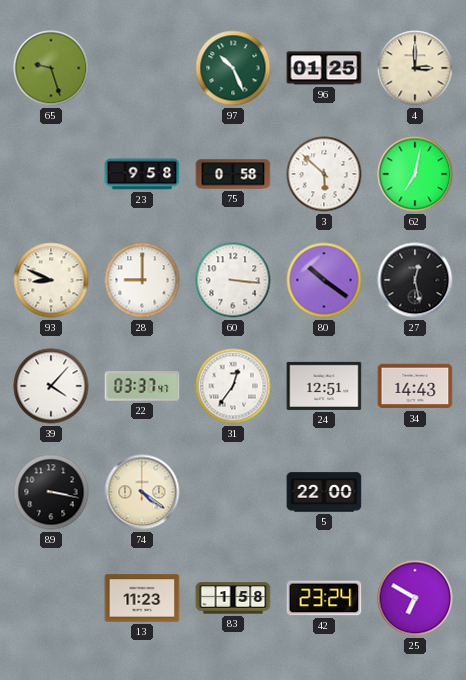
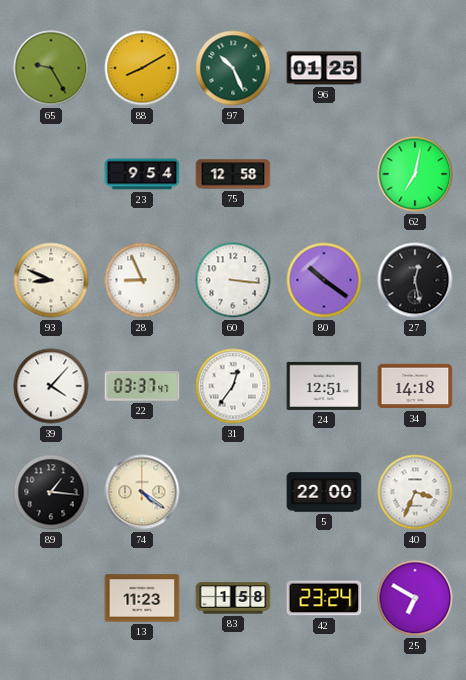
65: 9:27 -> 9:25
88: none -> 8:10
4: 3:00 -> none
23: 9:58 -> 9:54
75: 0:58 -> 12:58
3: 5:52 -> none
28: 9:00 -> 8:56
34: 14:43 -> 14:18
89: 3:17 -> 1:16
40: none -> 3:34
